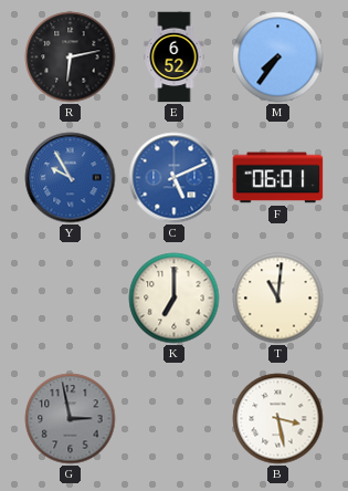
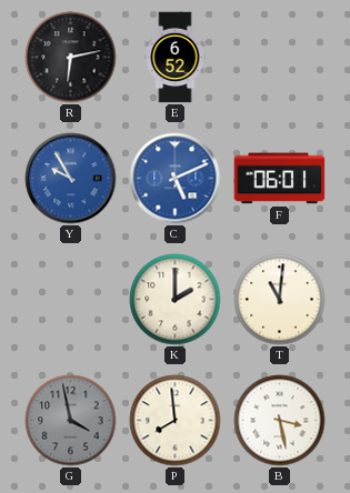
M: 7:36 -> none
K: 7:00 -> 2:00
G: 2:58 -> 3:58
P: none -> 7:59
